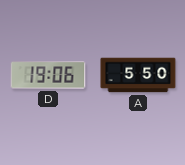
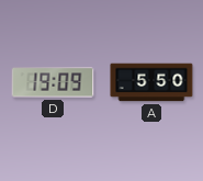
D: 19:06 -> 19:09
